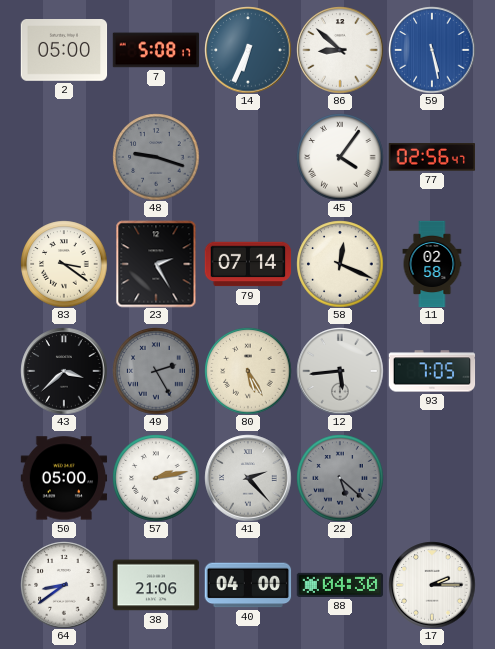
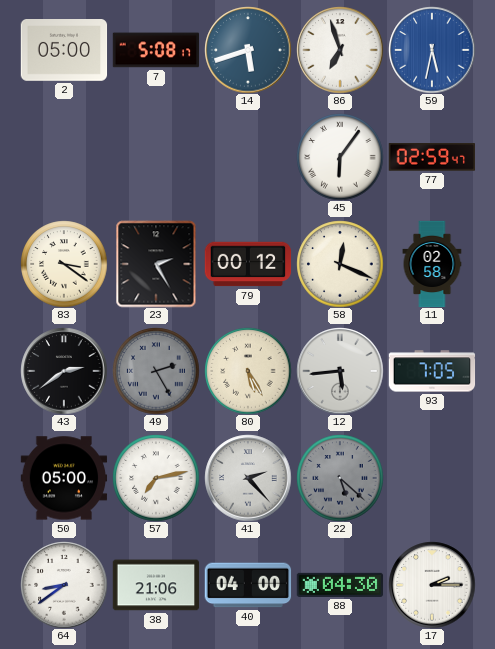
14: 6:34 -> 5:42
86: 8:52 -> 6:57
59: 5:28 -> 5:32
48: 9:18 -> none
45: 4:06 -> 6:06
77: 02:56 -> 02:59
79: 07:14 -> 00:12
43: 3:38 -> 2:39
57: 2:13 -> 7:13
